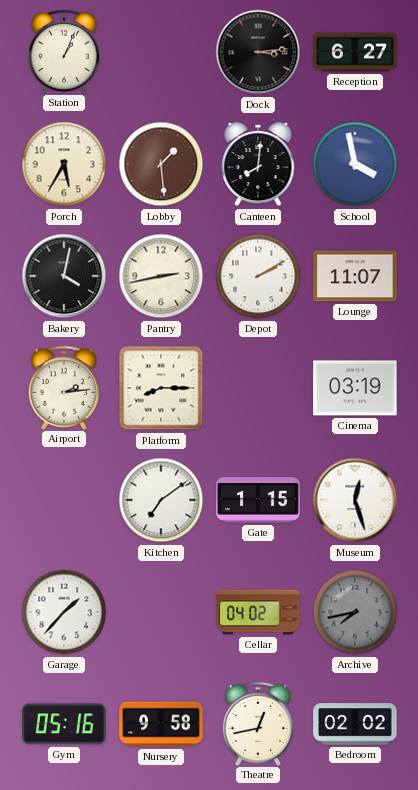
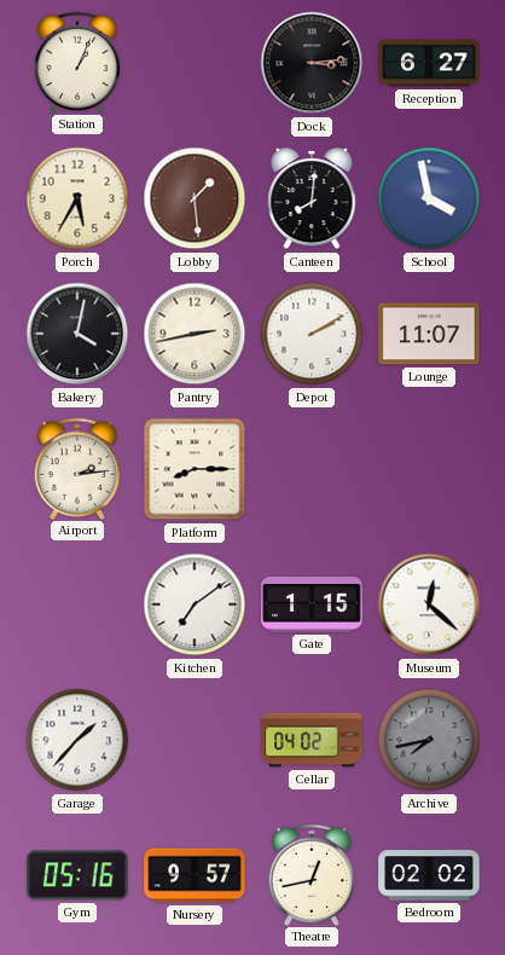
Cinema: 03:19 -> none
Museum: 12:27 -> 12:22
Nursery: 9:58 -> 9:57
